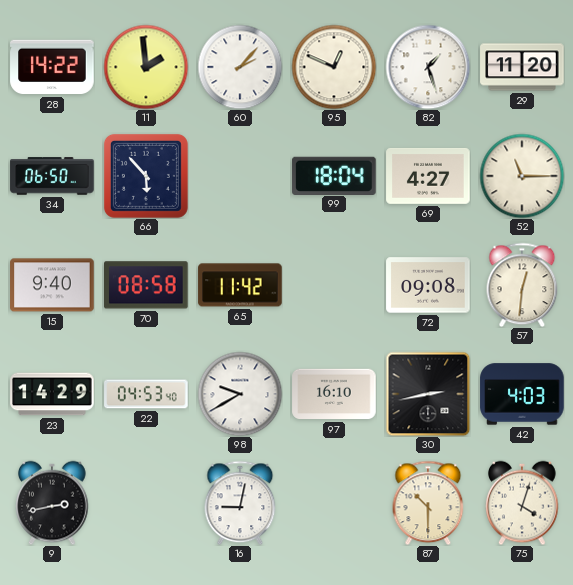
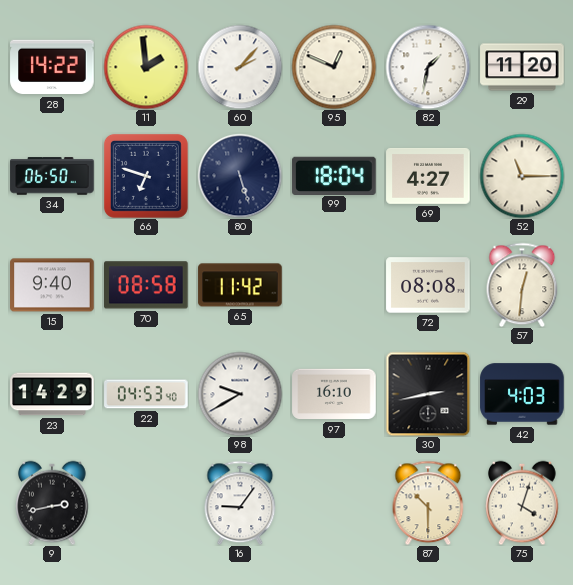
82: 1:27 -> 1:32
66: 5:53 -> 6:48
80: none -> 5:27
72: 09:08 -> 08:08
16: 9:02 -> 9:06
